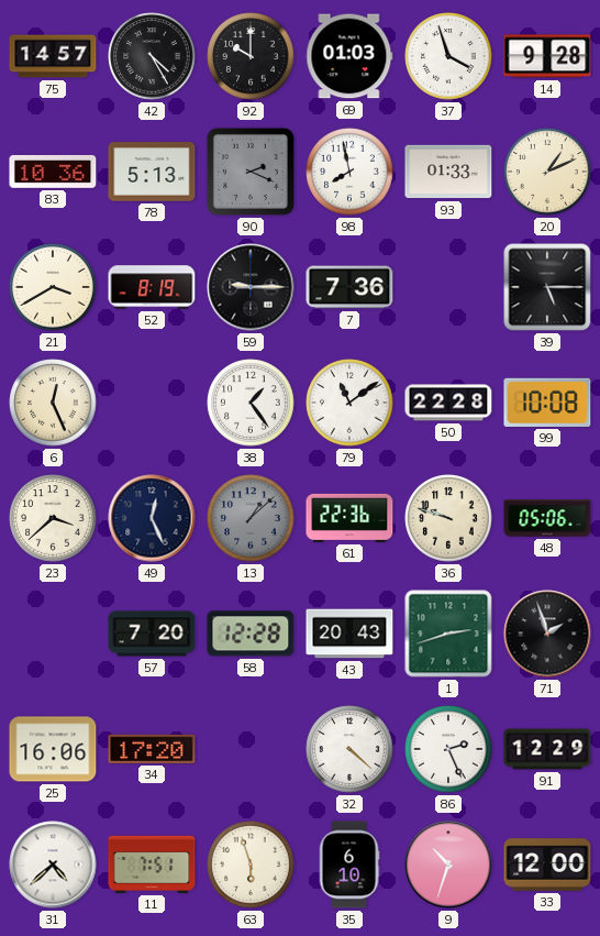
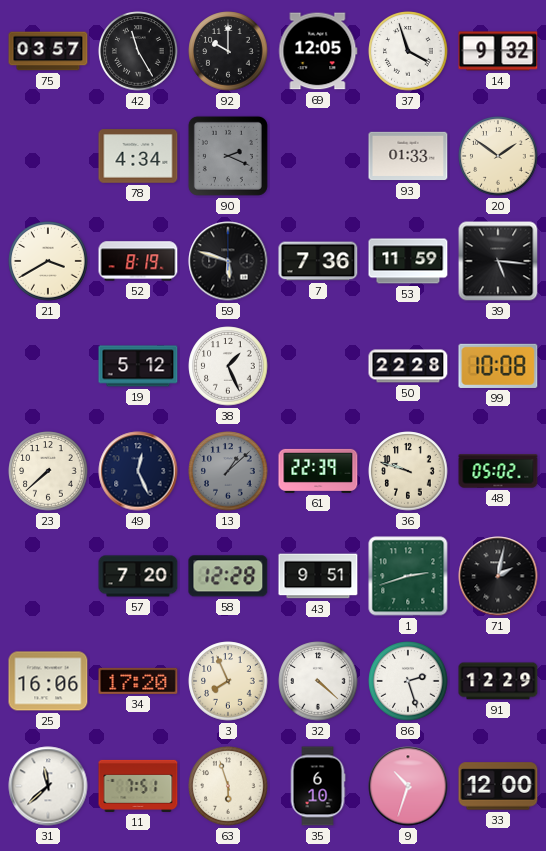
75: 14:57 -> 03:57
42: 4:25 -> 11:25
69: 01:03 -> 12:05
14: 9:28 -> 9:32
83: 10:36 -> none
78: 5:13 -> 4:34
98: 7:58 -> none
20: 1:11 -> 1:51
59: 9:15 -> 5:48
53: none -> 11:59
39: 5:15 -> 5:16
6: 12:26 -> none
19: none -> 5:12
38: 1:24 -> 1:26
79: 11:09 -> none
23: 3:38 -> 7:38
61: 22:36 -> 22:39
48: 05:06 -> 05:02
43: 20:43 -> 9:51
71: 1:57 -> 2:02
3: none -> 7:56
86: 2:26 -> 2:27
31: 4:38 -> 11:38
